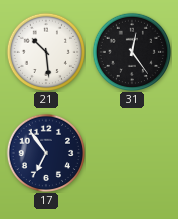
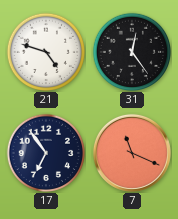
21: 10:29 -> 4:48
7: none -> 11:19
